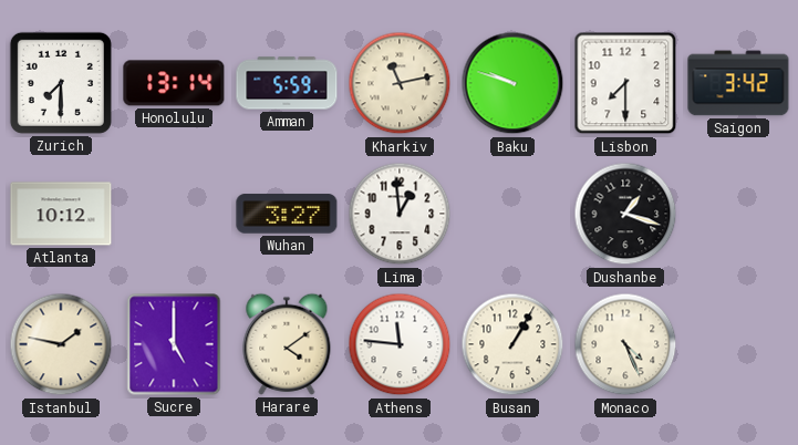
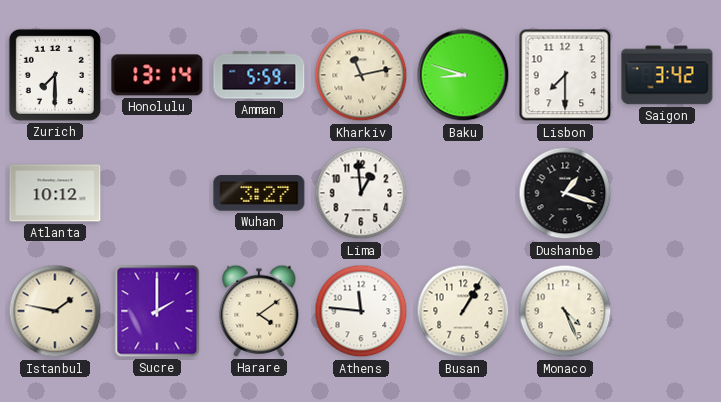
Baku: 9:48 -> 8:48
Sucre: 5:00 -> 2:00
